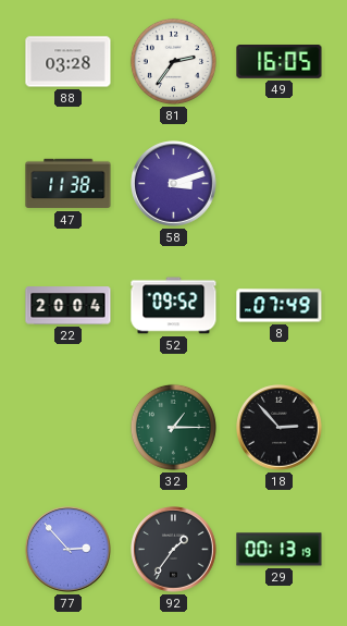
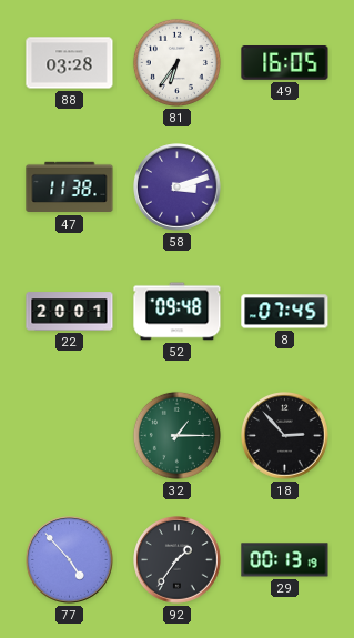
81: 2:36 -> 6:36
22: 20:04 -> 20:01
52: 09:52 -> 09:48
8: 07:49 -> 07:45
77: 2:53 -> 4:53
